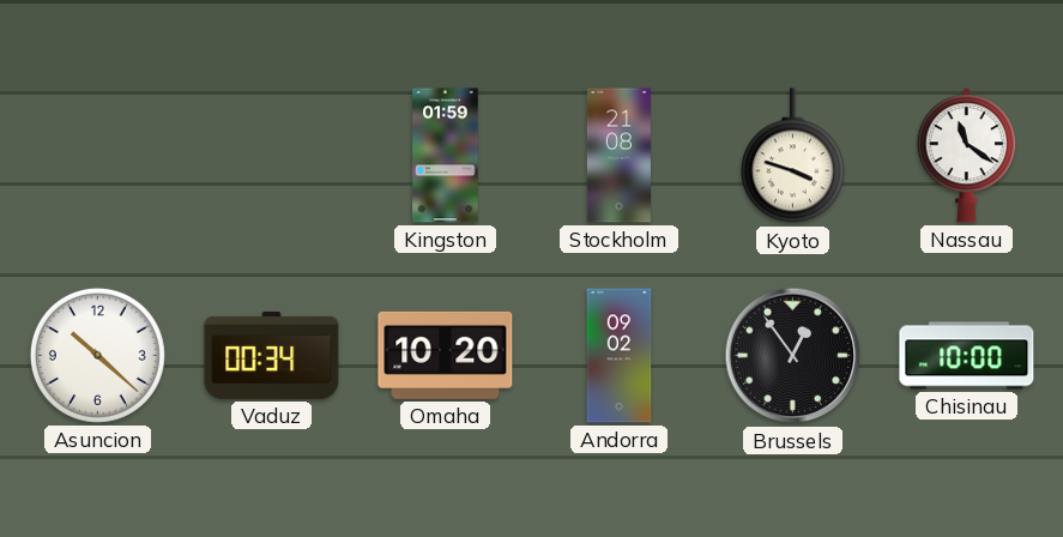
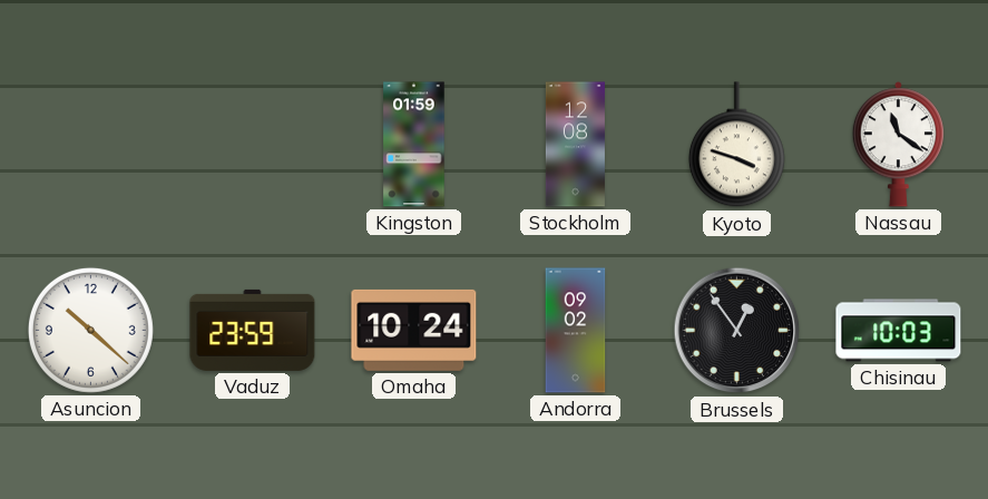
Stockholm: 21:08 -> 12:08
Vaduz: 00:34 -> 23:59
Omaha: 10:20 -> 10:24
Chisinau: 10:00 -> 10:03
